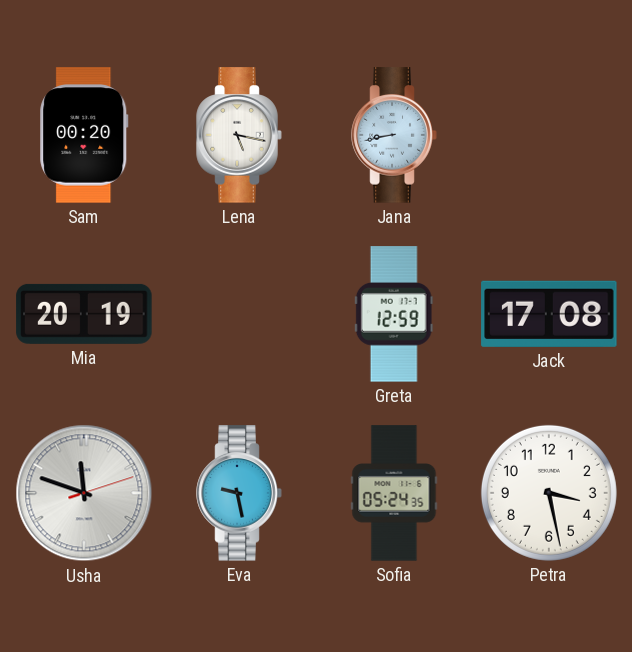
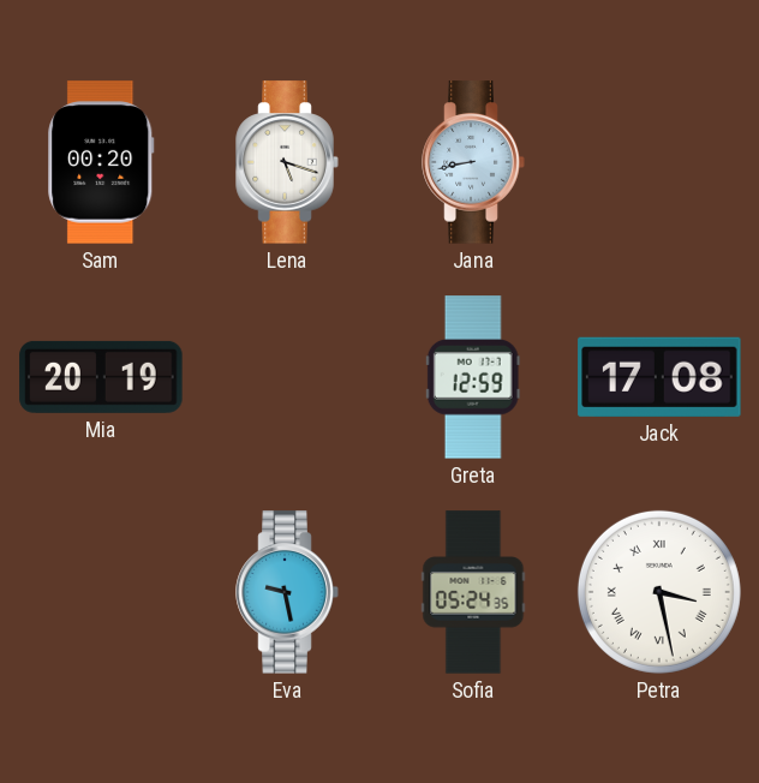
Lena: 5:17 -> 5:18
Usha: 11:48 -> none
Petra numerals: Arabic -> Roman
